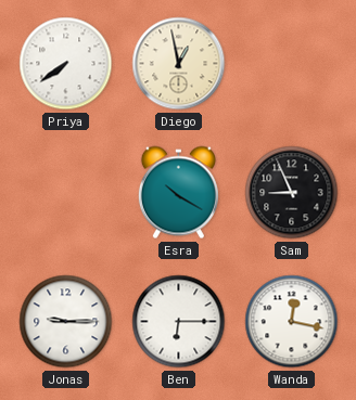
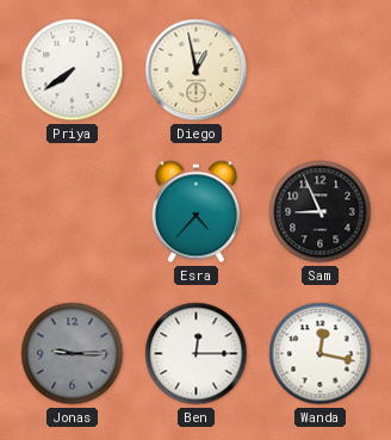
Esra: 10:20 -> 4:37
Jonas dial: white -> grey
Ben: 6:15 -> 12:15
